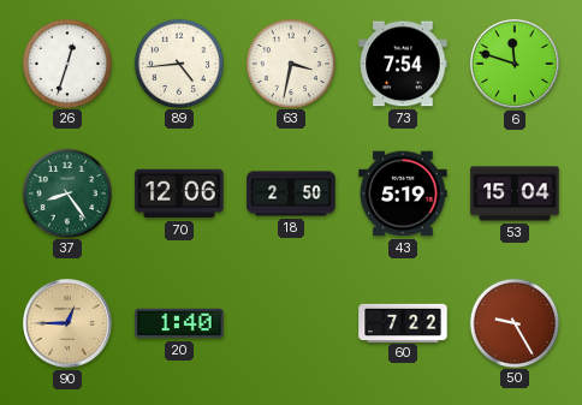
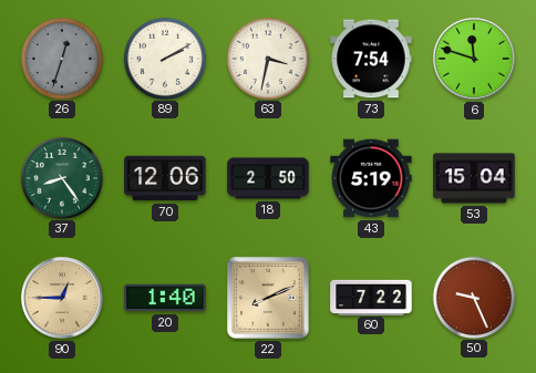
26 dial: white -> grey
89: 4:44 -> 2:10
22: none -> 8:11
50: 9:25 -> 9:26
